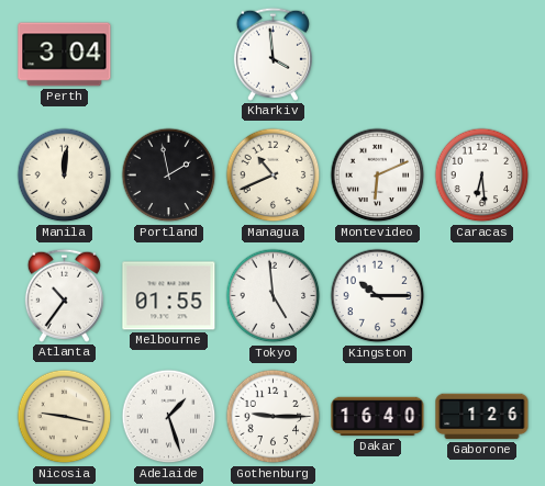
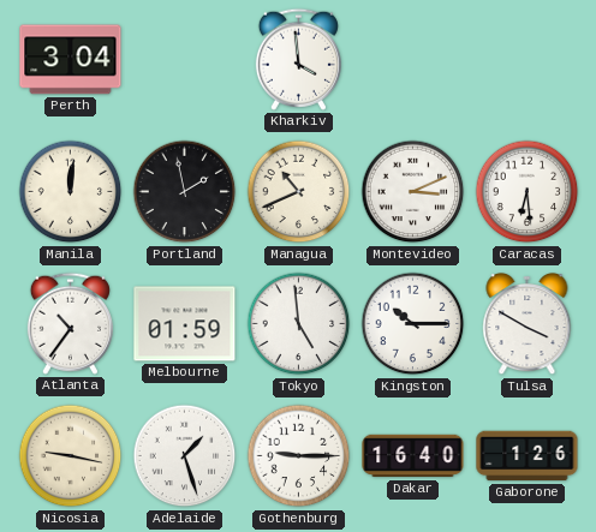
Montevideo: 6:11 -> 3:11
Melbourne: 01:55 -> 01:59
Tulsa: none -> 3:50
